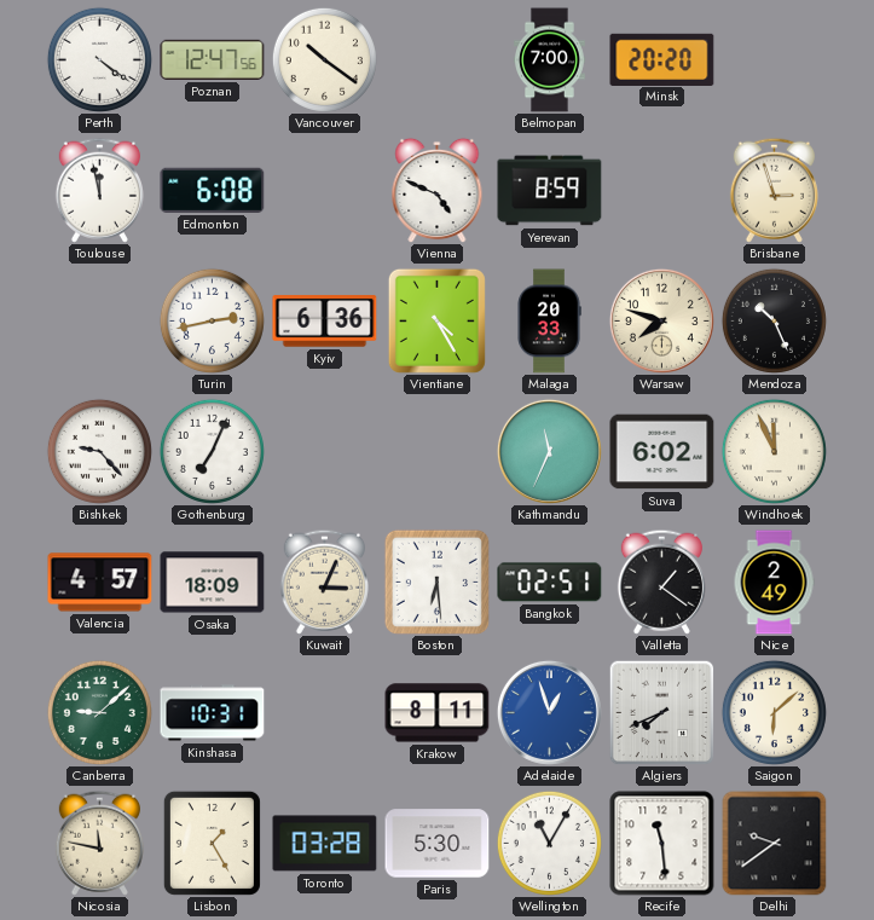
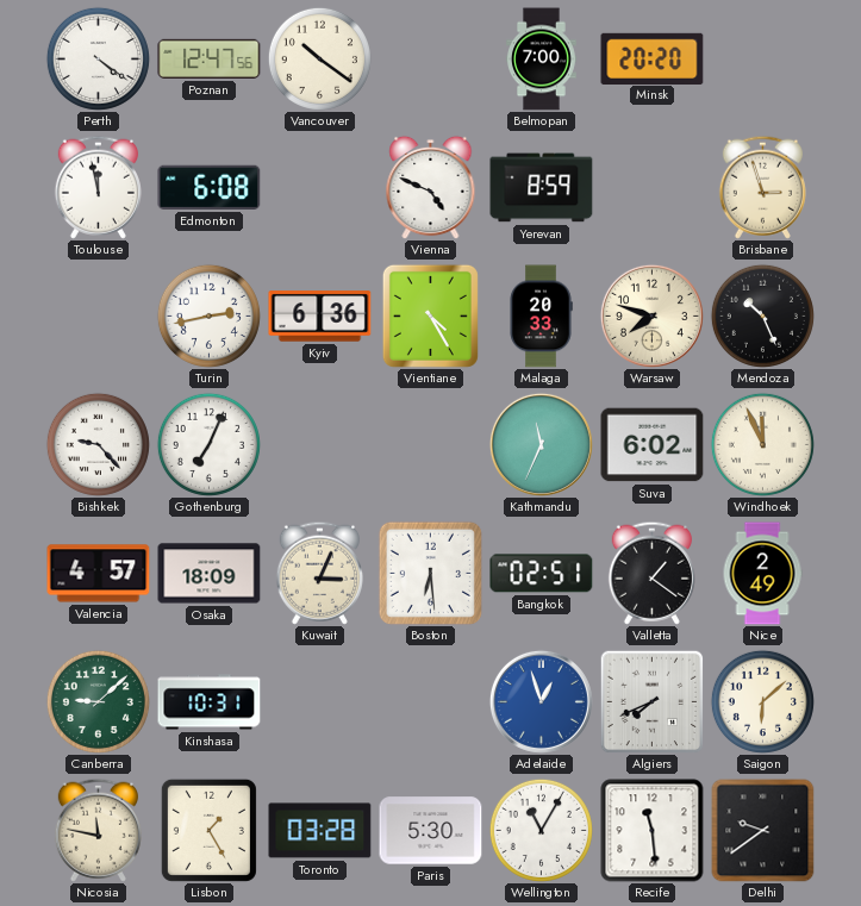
Krakow: 8:11 -> none
